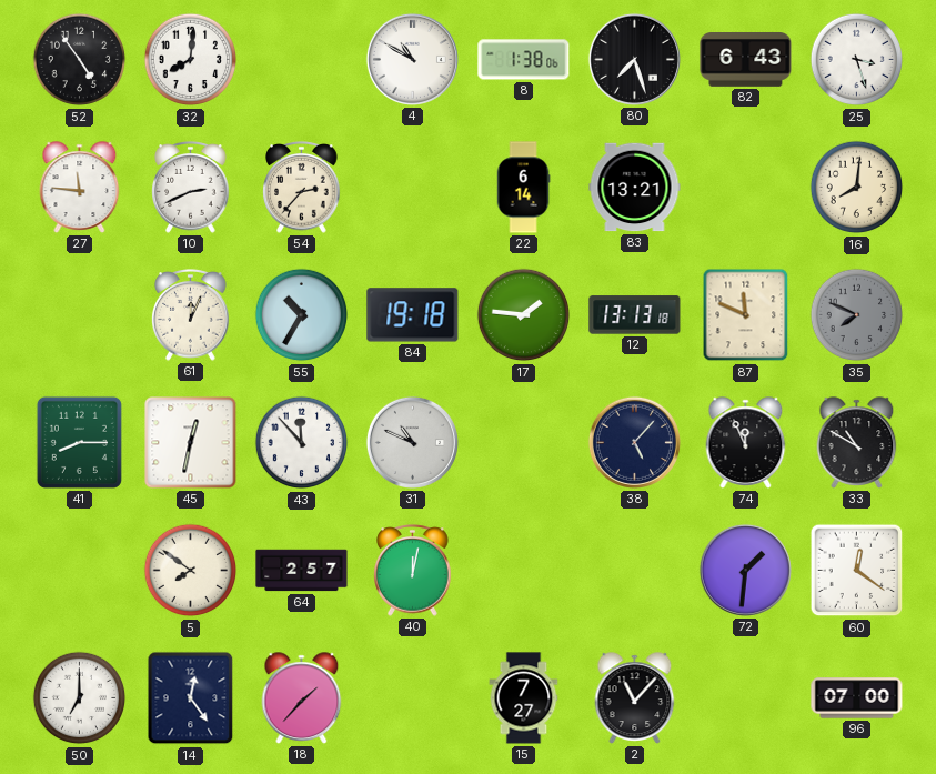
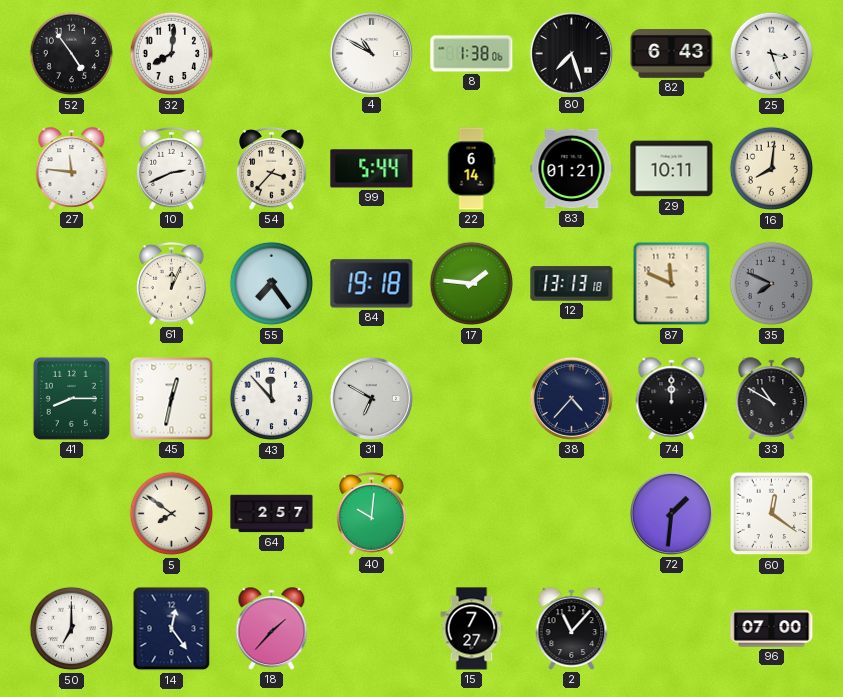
54: 2:37 -> 3:37
99: none -> 5:44
83: 13:21 -> 01:21
29: none -> 10:11
55: 10:35 -> 7:24
31: 10:49 -> 6:50
38: 5:07 -> 4:37
74: 11:56 -> 12:00
40: 12:02 -> 10:01
